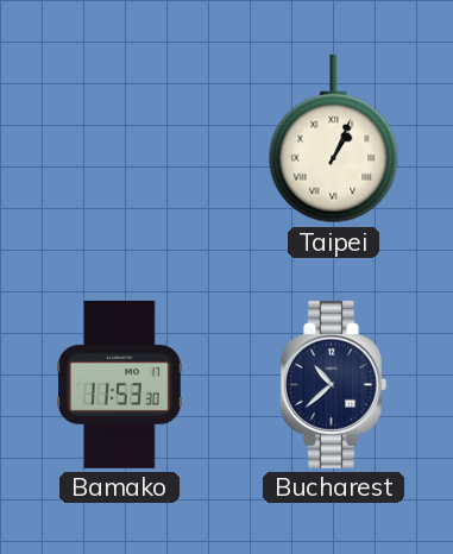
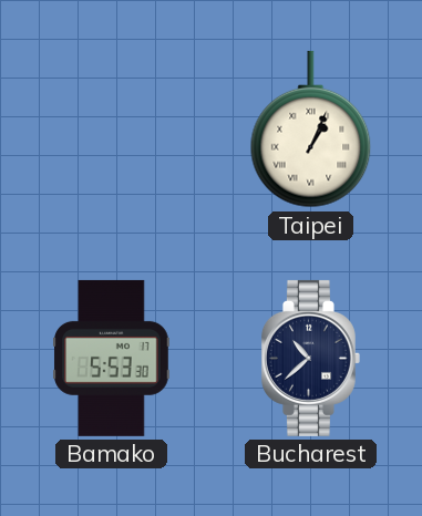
Bamako: 11:53 -> 5:53
